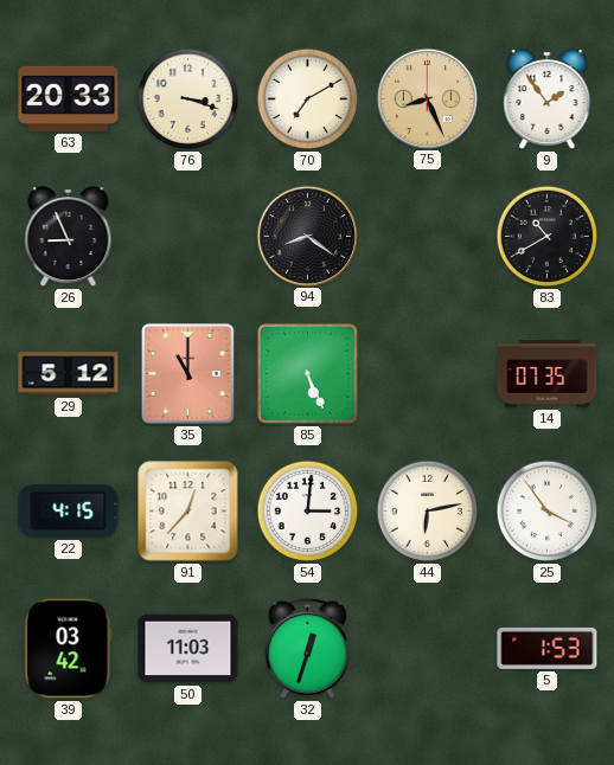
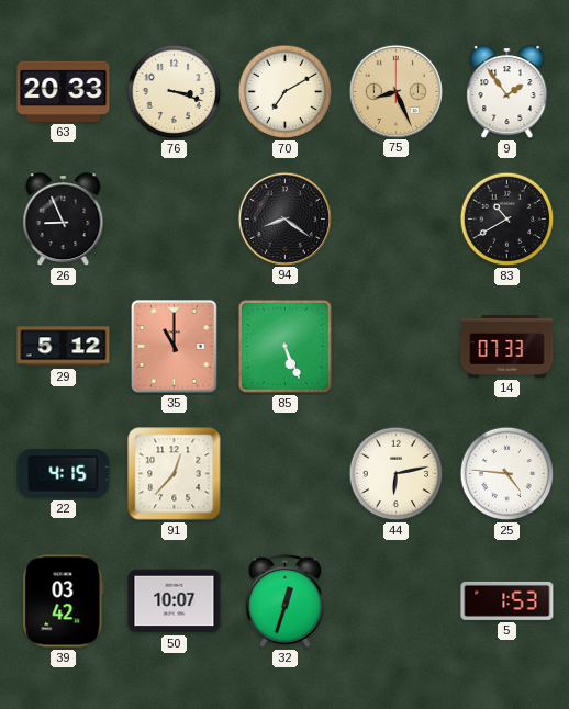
14: 07:35 -> 07:33
54: 3:01 -> none
25: 3:54 -> 4:46
50: 11:03 -> 10:07
